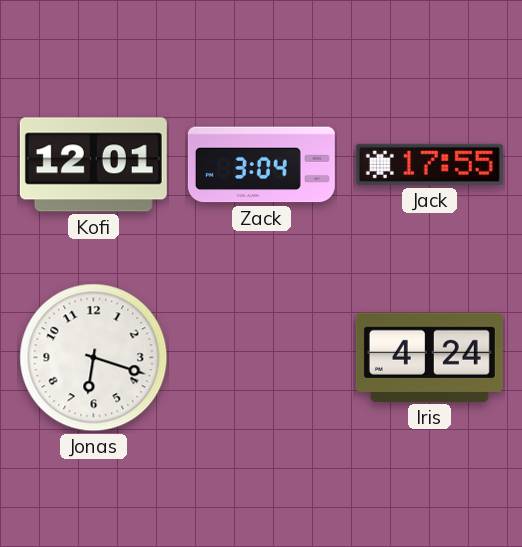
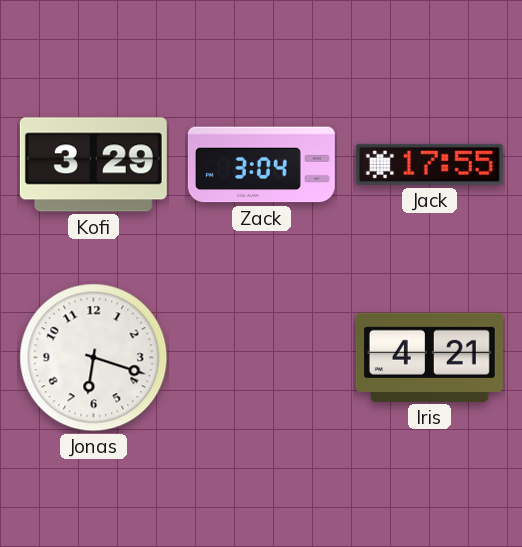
Kofi: 12:01 -> 3:29
Iris: 4:24 -> 4:21
